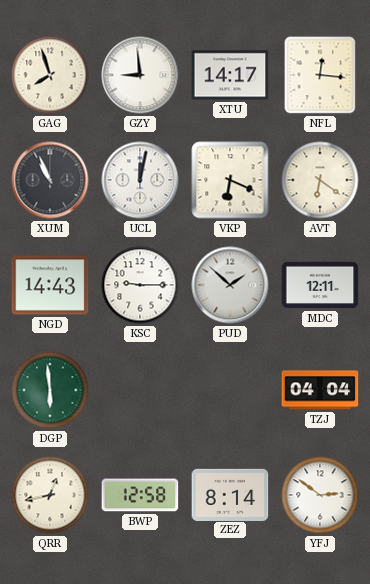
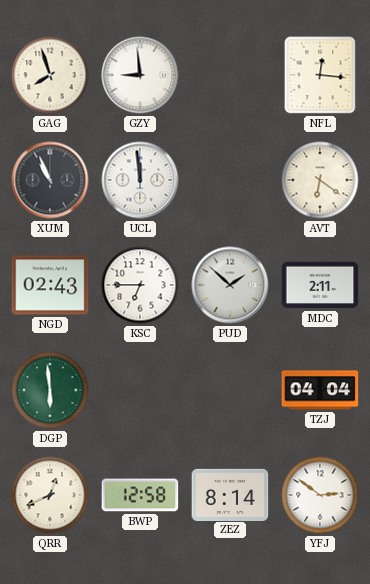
XTU: 14:17 -> none
UCL: 12:02 -> 11:59
VKP: 6:19 -> none
NGD: 14:43 -> 02:43
KSC: 9:15 -> 6:45
MDC: 12:11 -> 2:11
QRR: 12:43 -> 12:41
